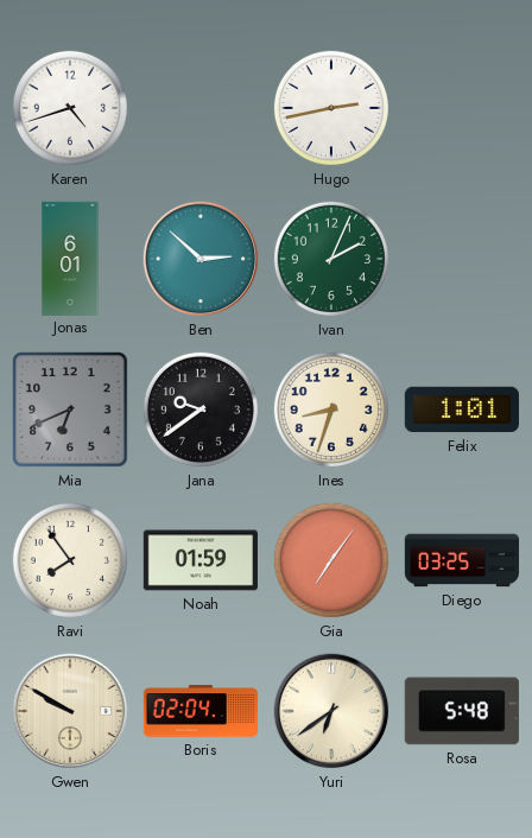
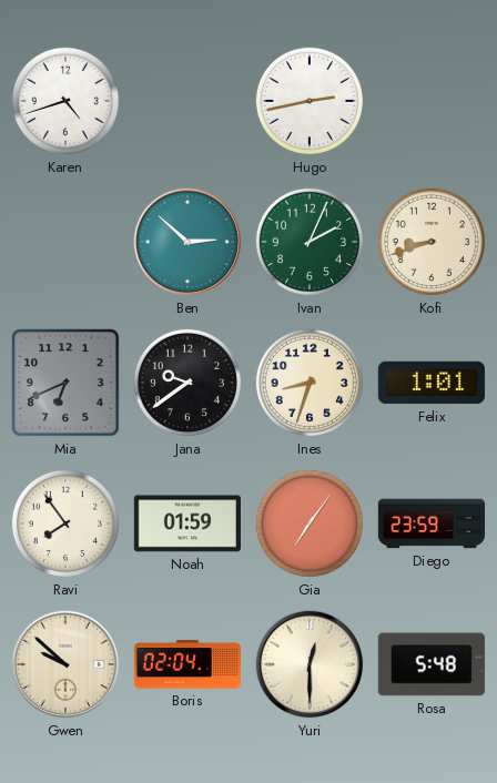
Jonas: 6:01 -> none
Kofi: none -> 8:42
Diego: 03:25 -> 23:59
Gwen: 9:50 -> 9:52
Yuri: 6:39 -> 12:30
